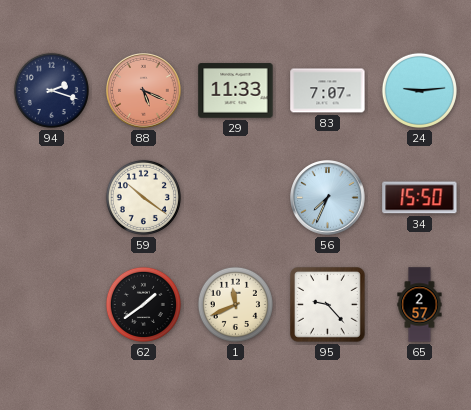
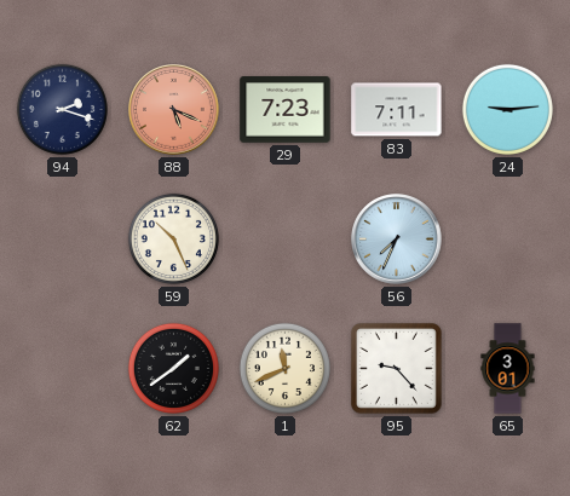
29: 11:33 -> 7:23
83: 7:07 -> 7:11
59: 10:21 -> 10:26
34: 15:50 -> none
65: 2:57 -> 3:01
